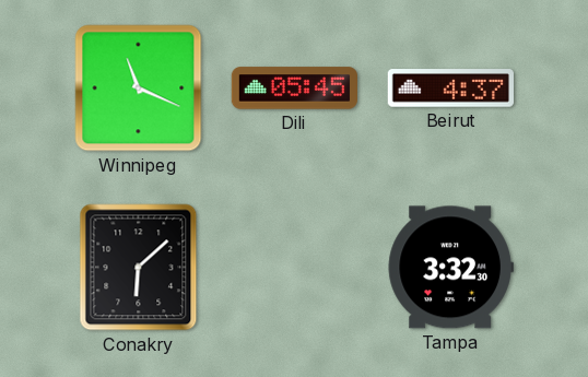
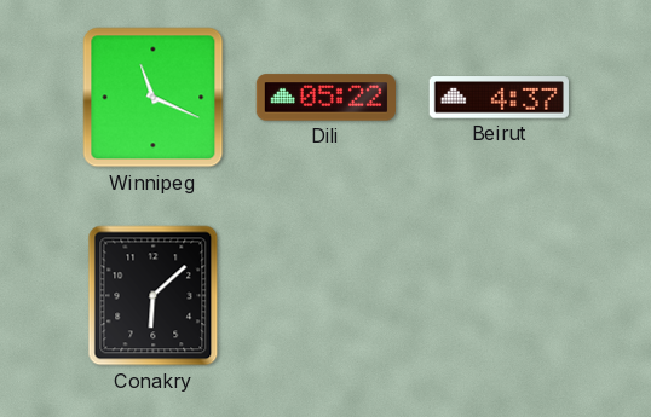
Dili: 05:45 -> 05:22
Tampa: 3:32 -> none
